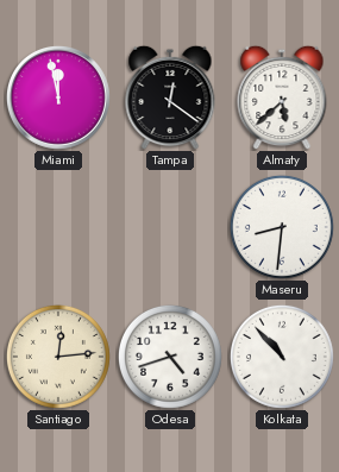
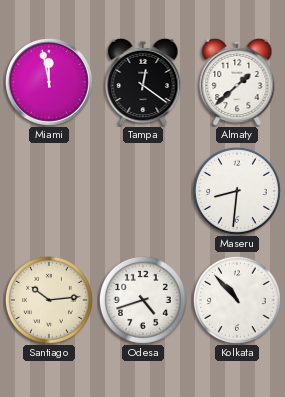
Almaty: 5:38 -> 1:38
Santiago: 12:14 -> 10:14
